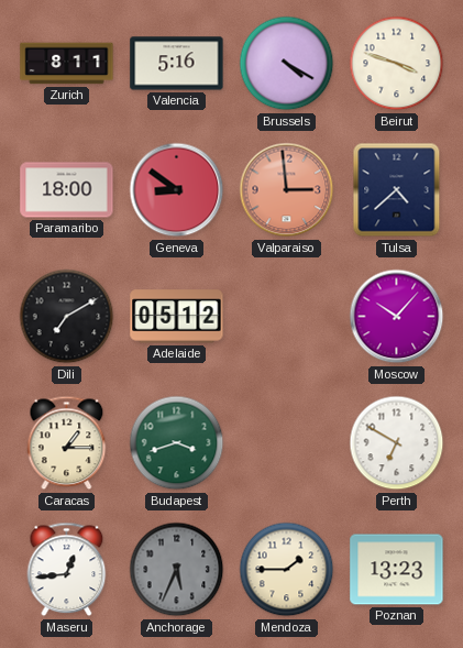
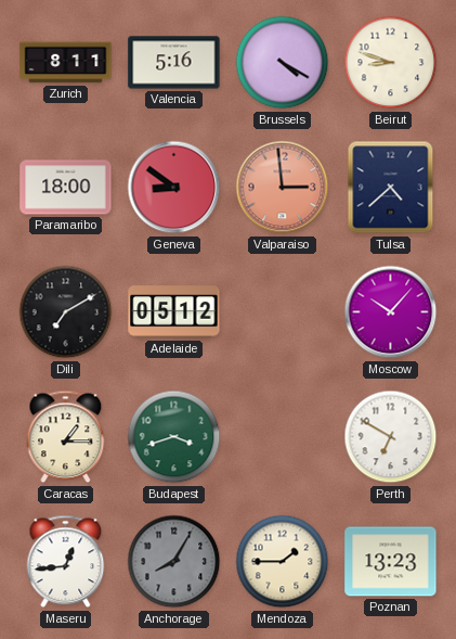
Beirut: 3:48 -> 8:48
Anchorage: 5:34 -> 8:05
